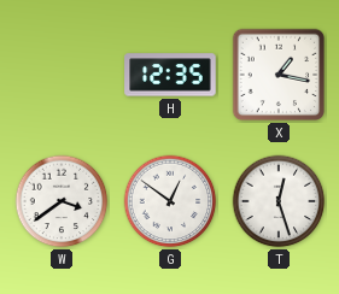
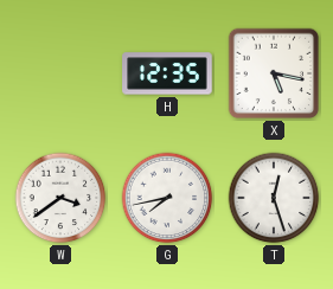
X: 1:17 -> 5:17
G: 12:51 -> 7:43
